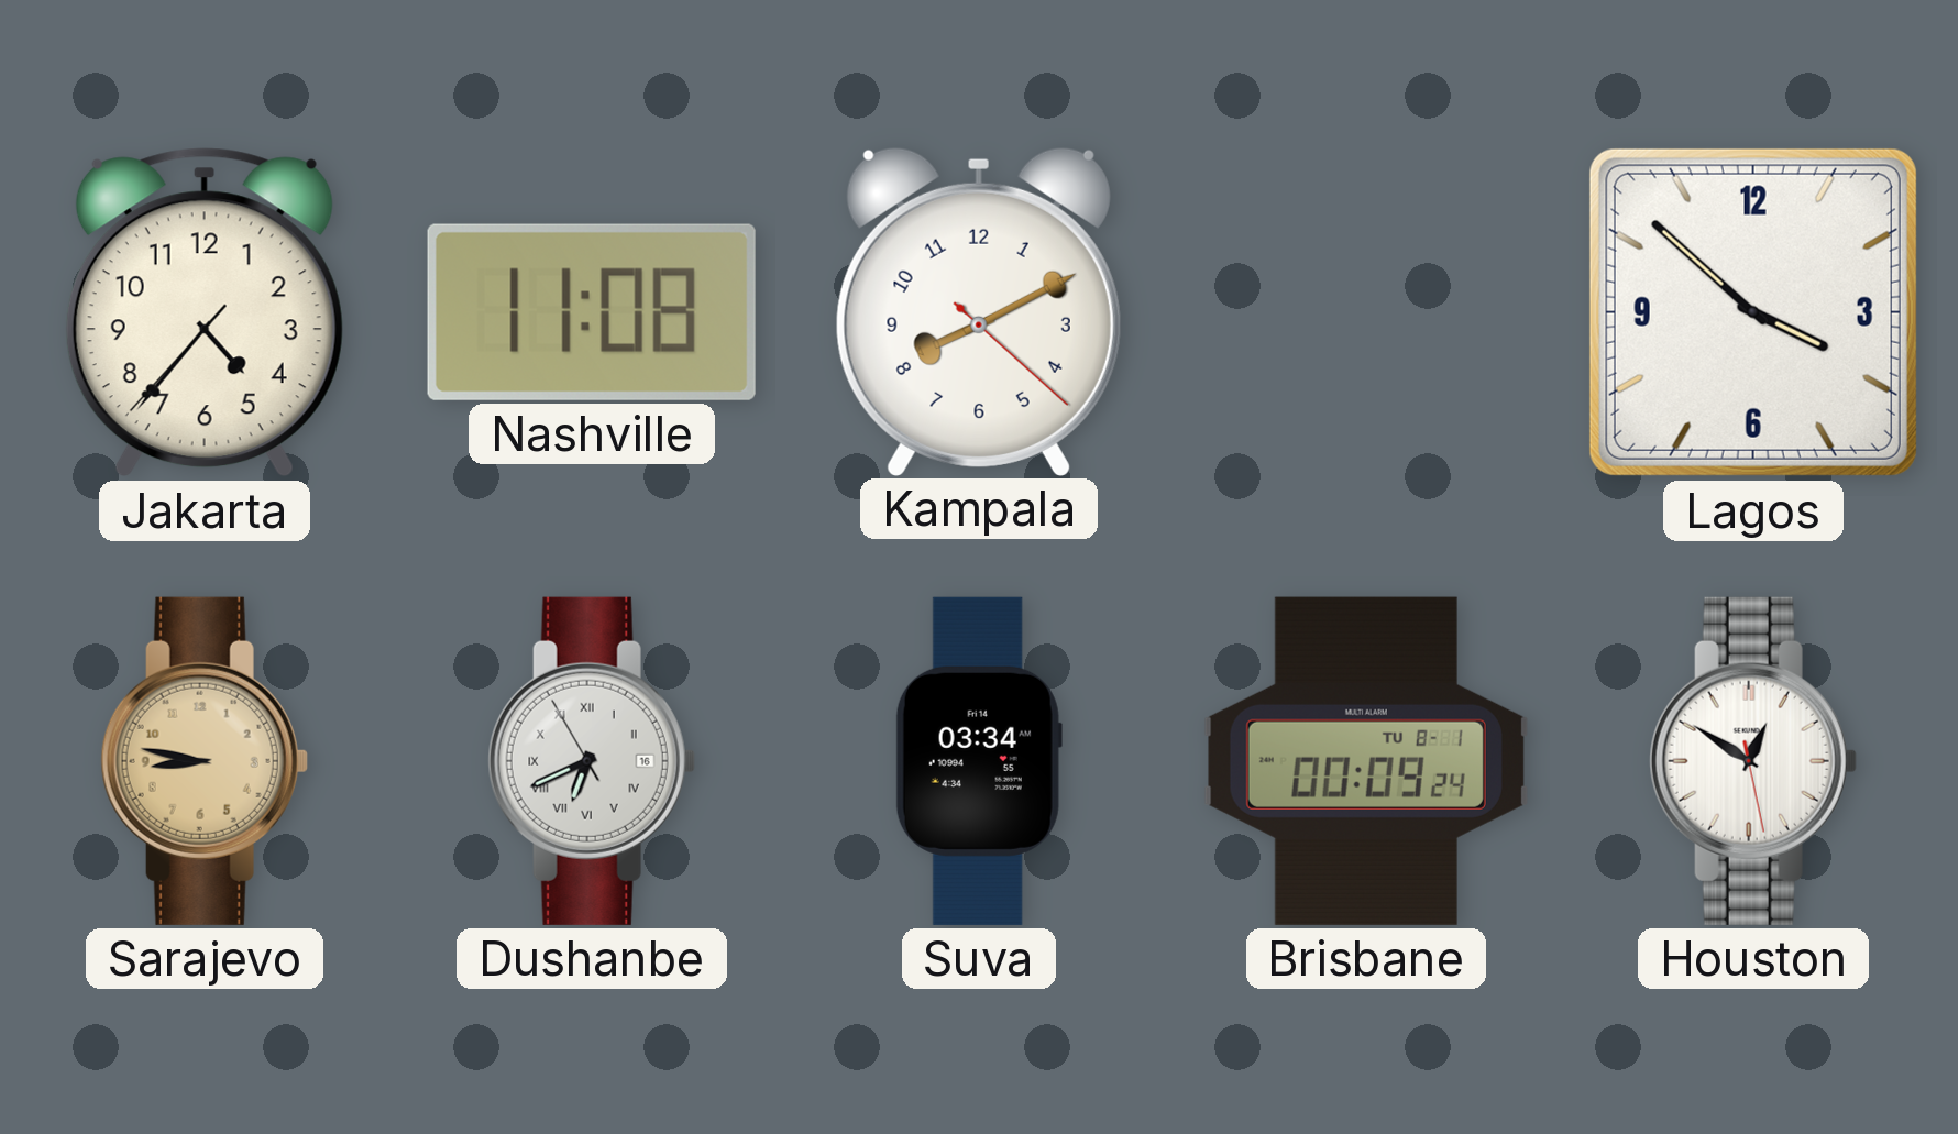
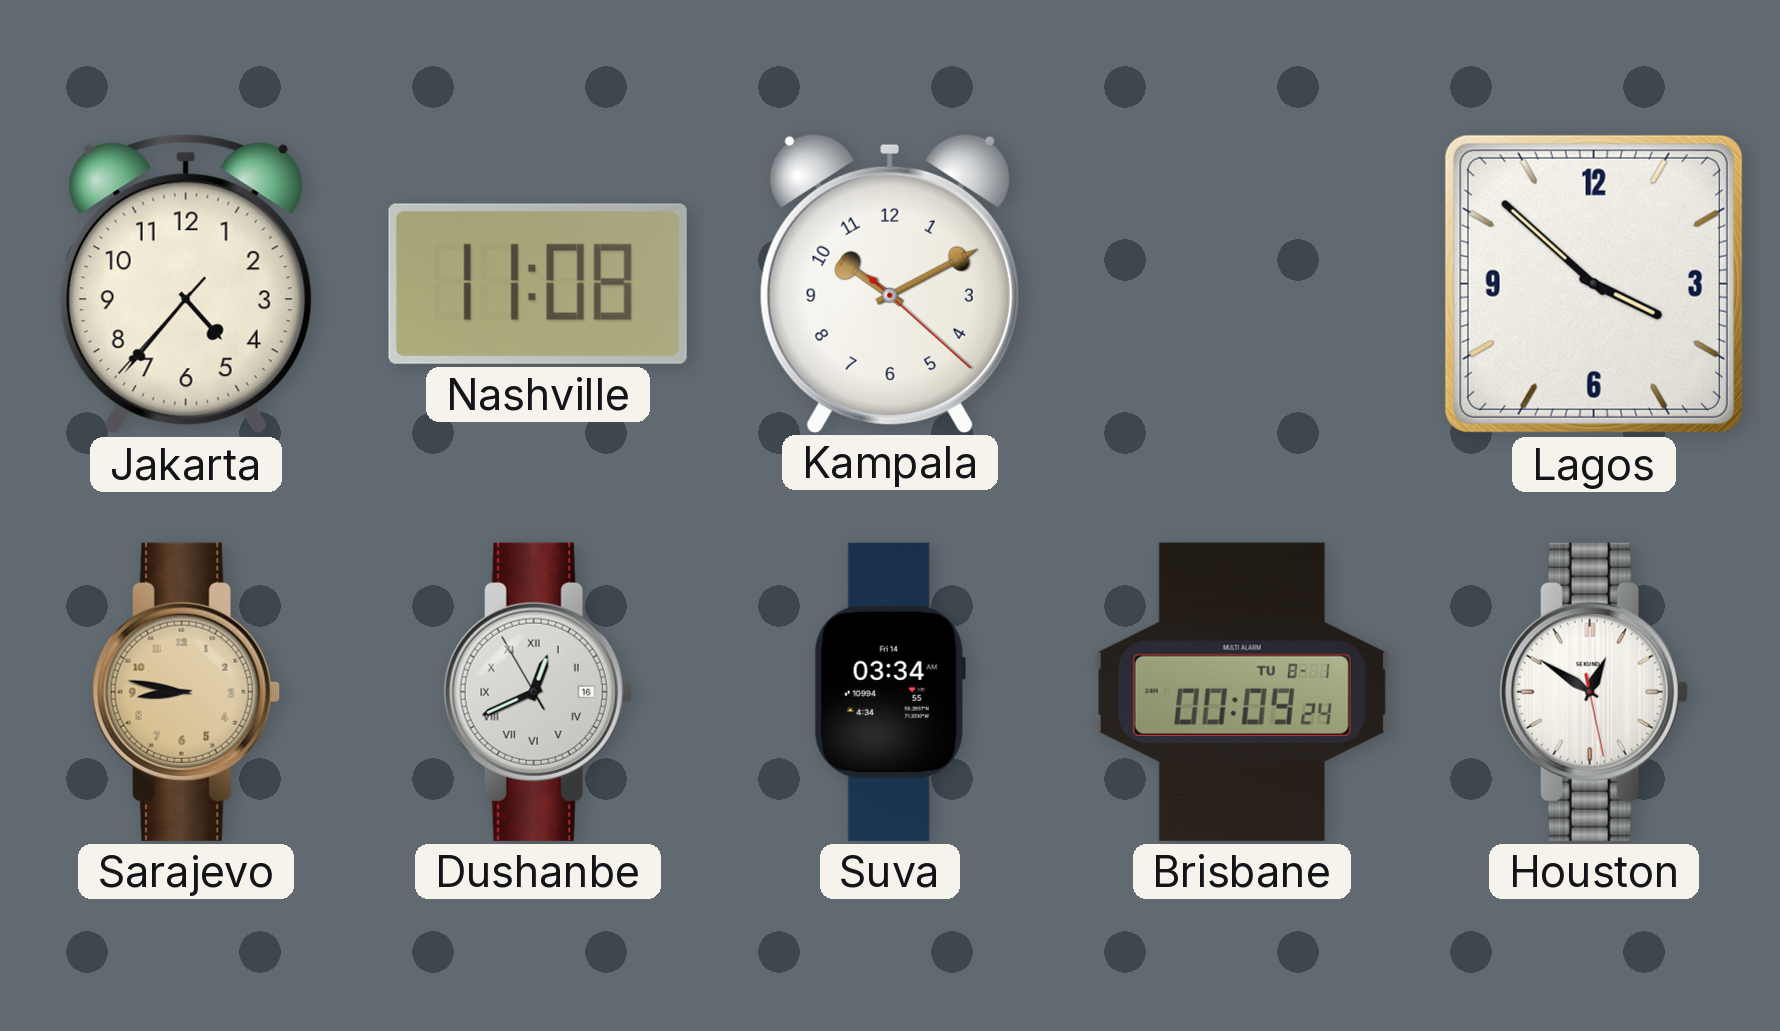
Kampala: 8:10 -> 10:10
Dushanbe: 6:40 -> 12:40
